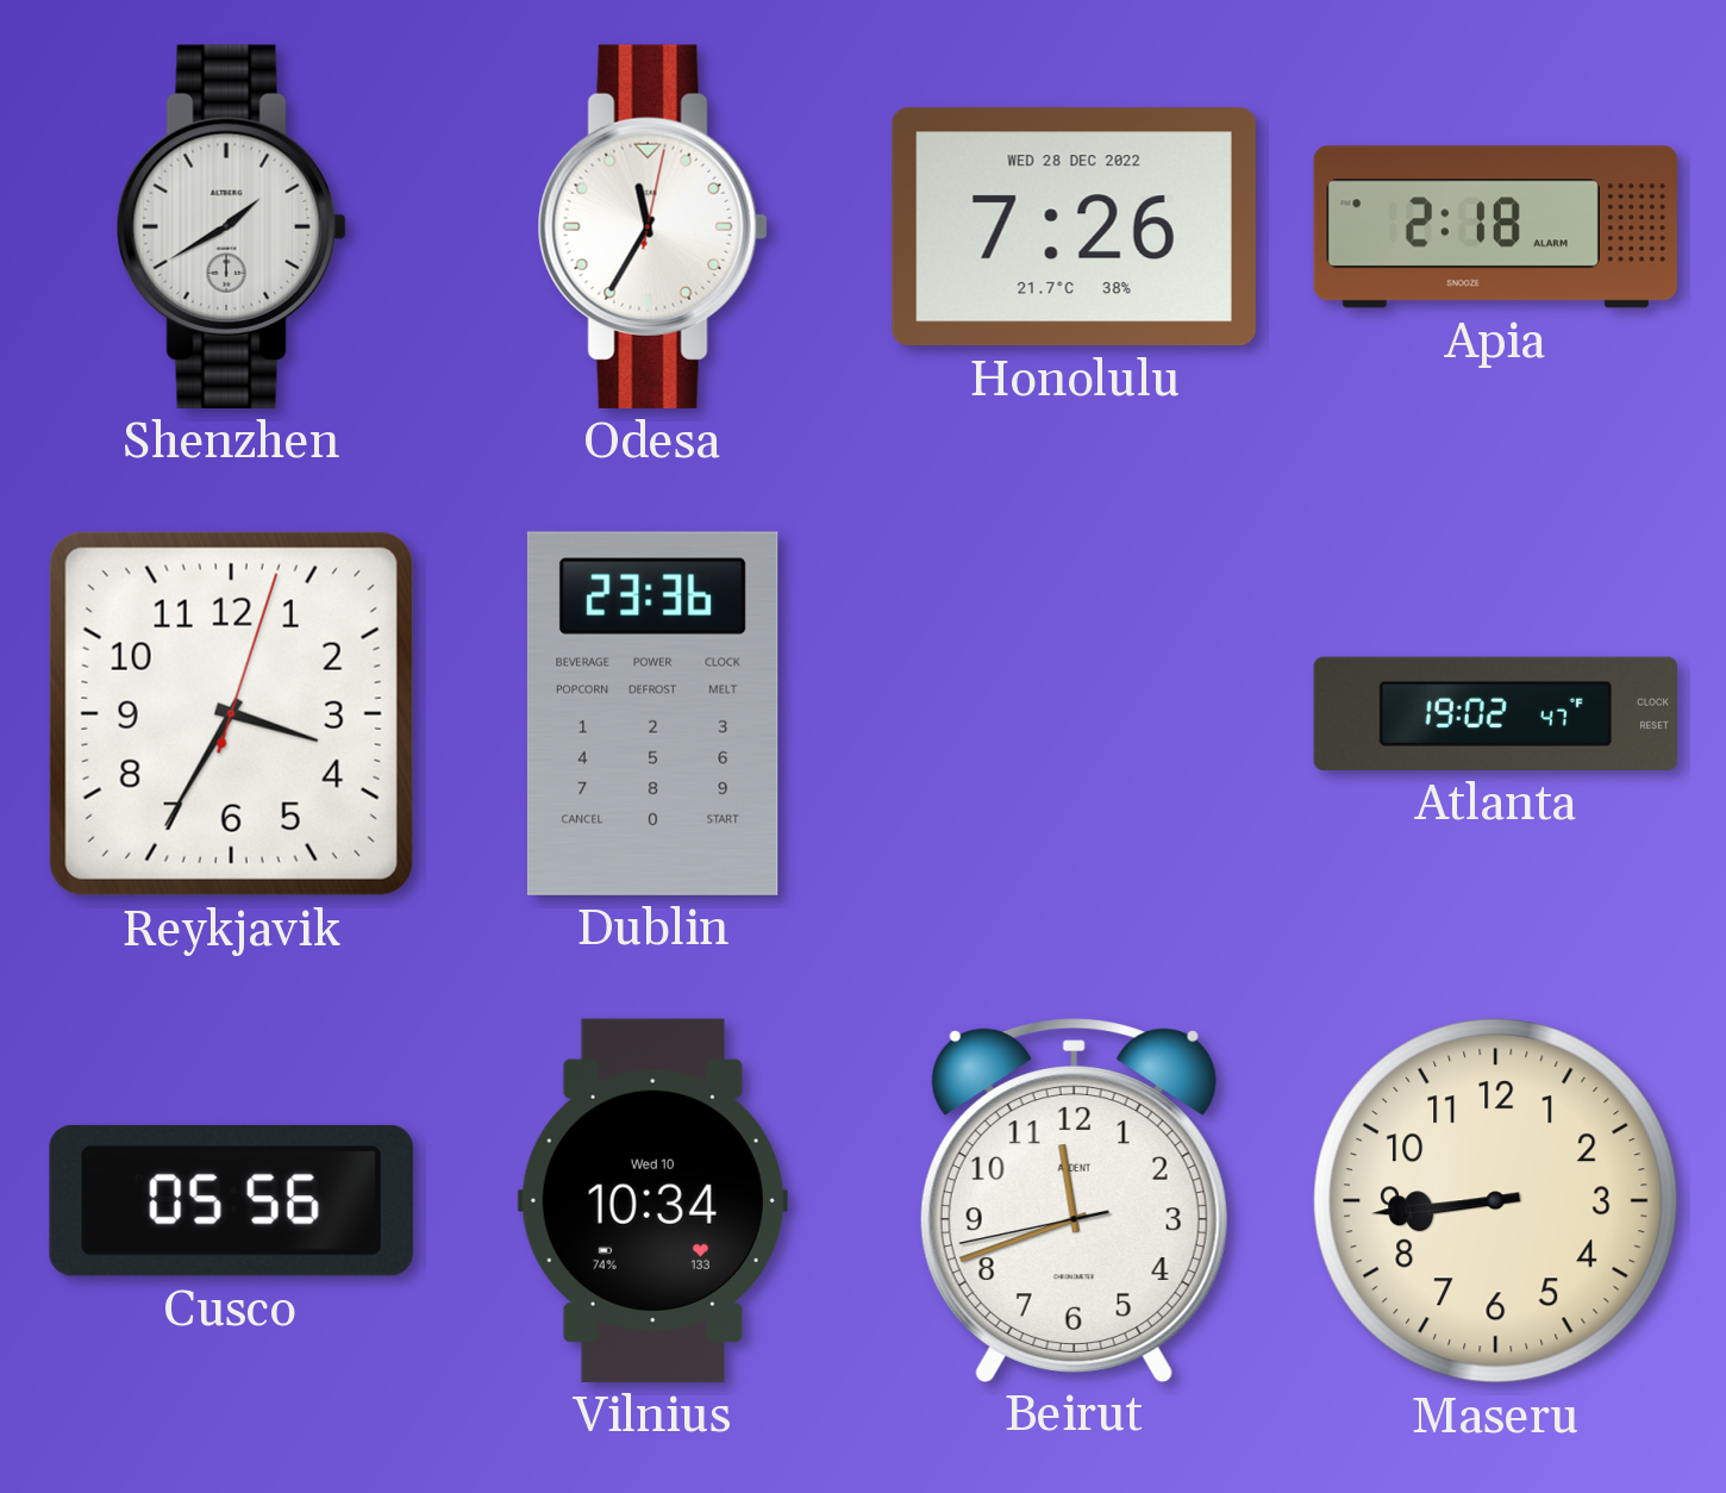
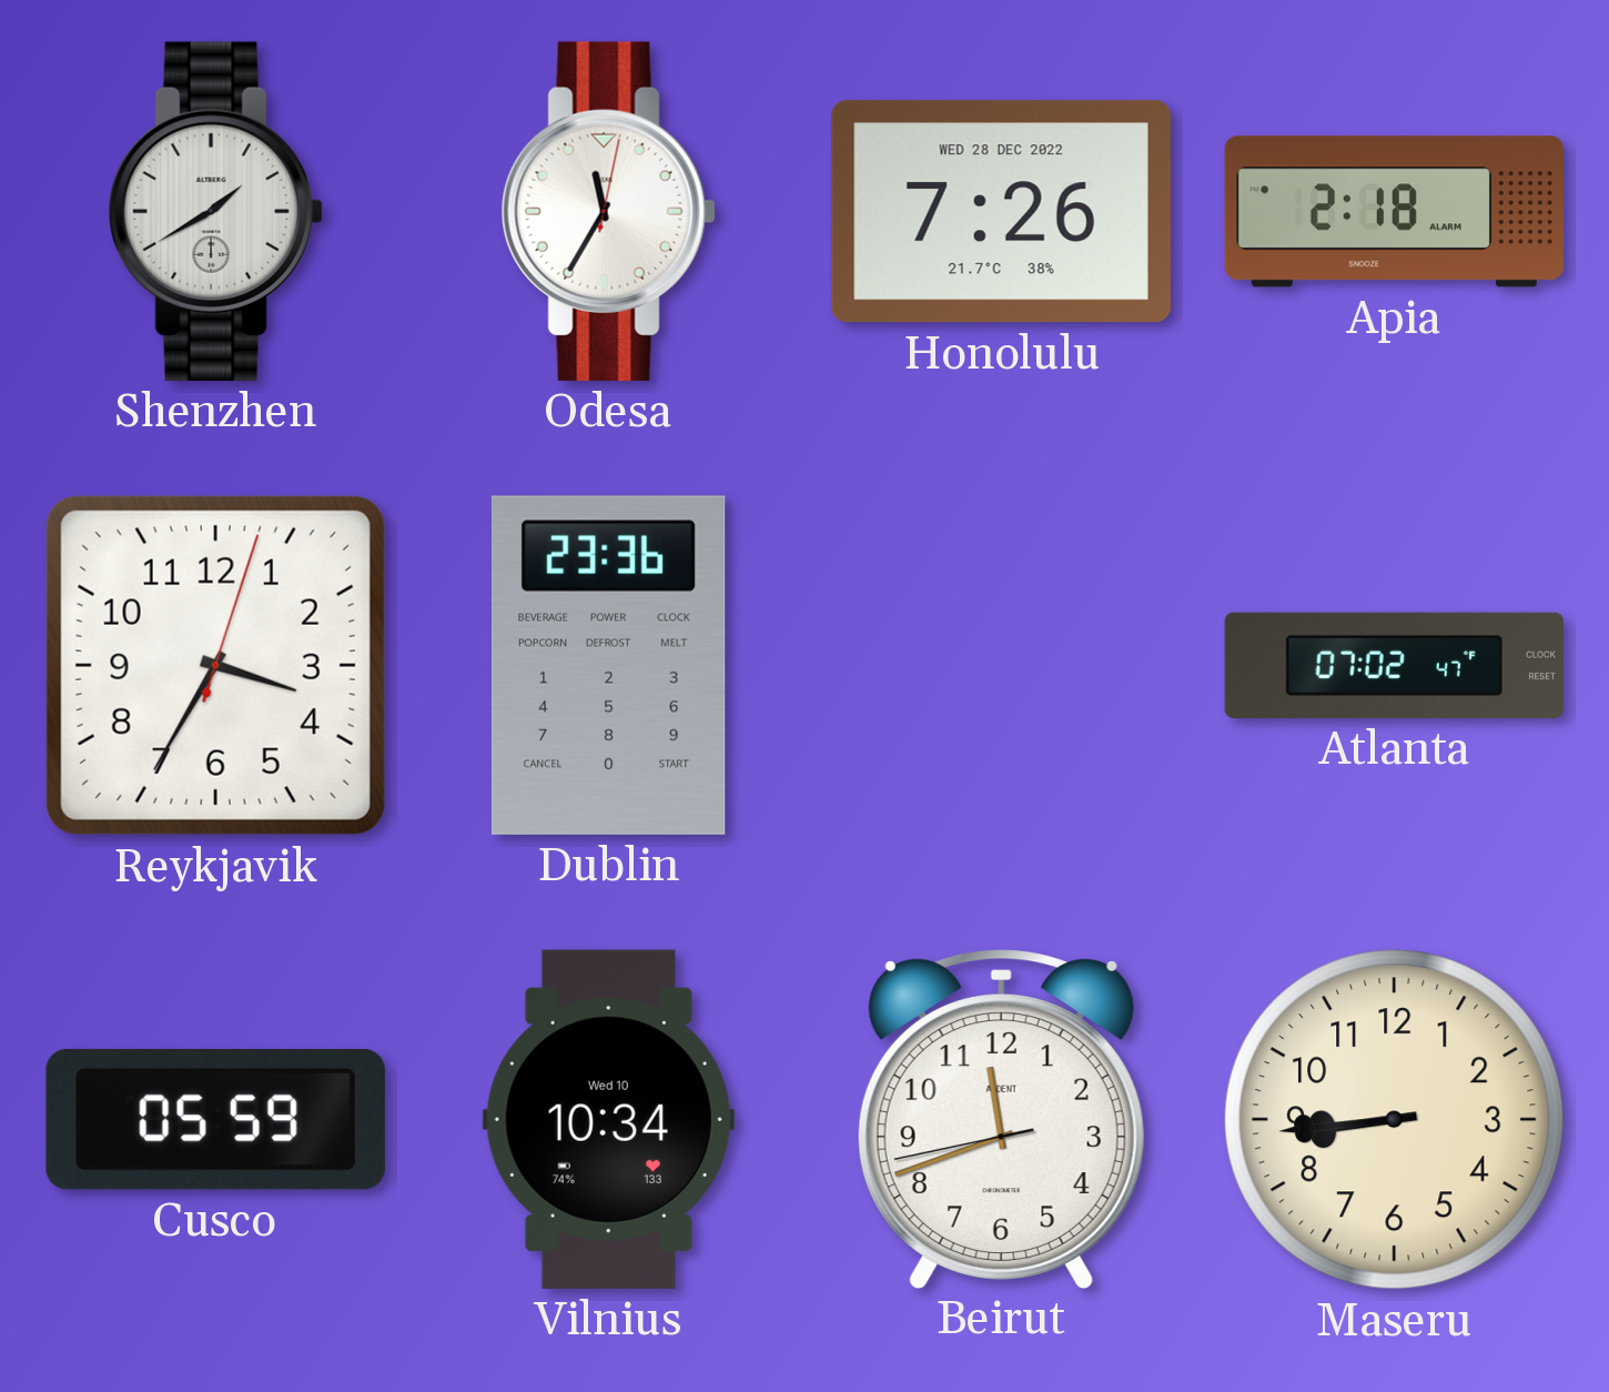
Atlanta: 19:02 -> 07:02
Cusco: 05:56 -> 05:59
